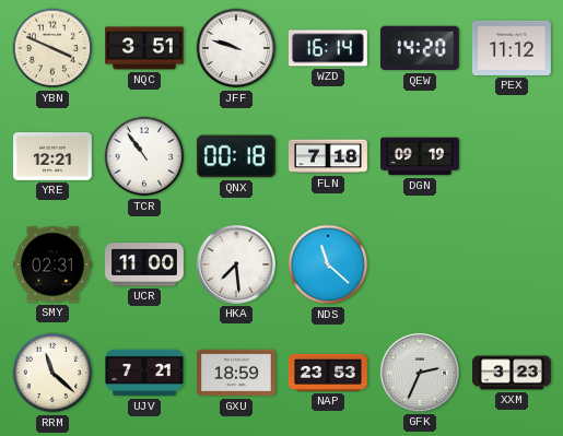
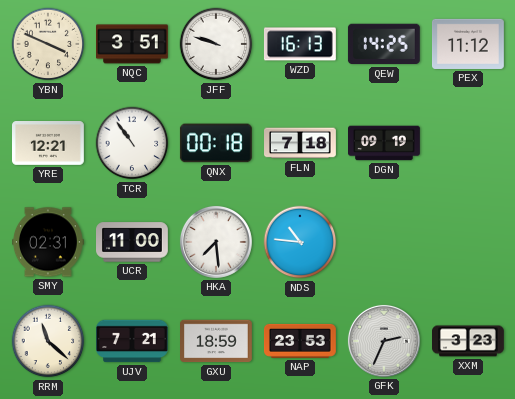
WZD: 16:14 -> 16:13
QEW: 14:20 -> 14:25
NDS: 11:22 -> 10:46
